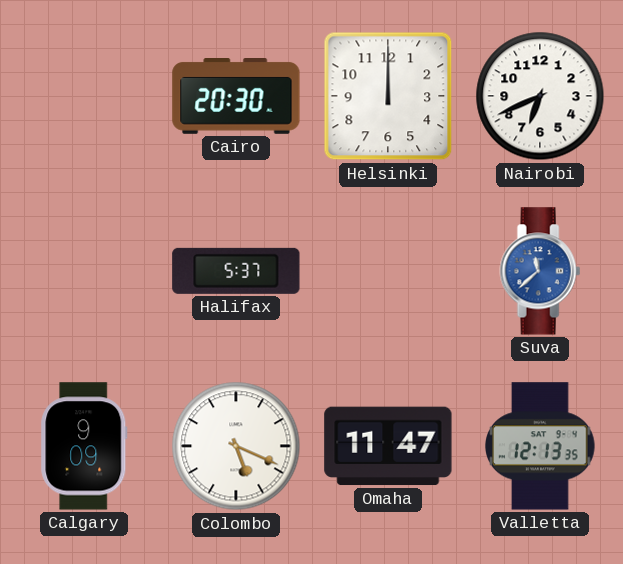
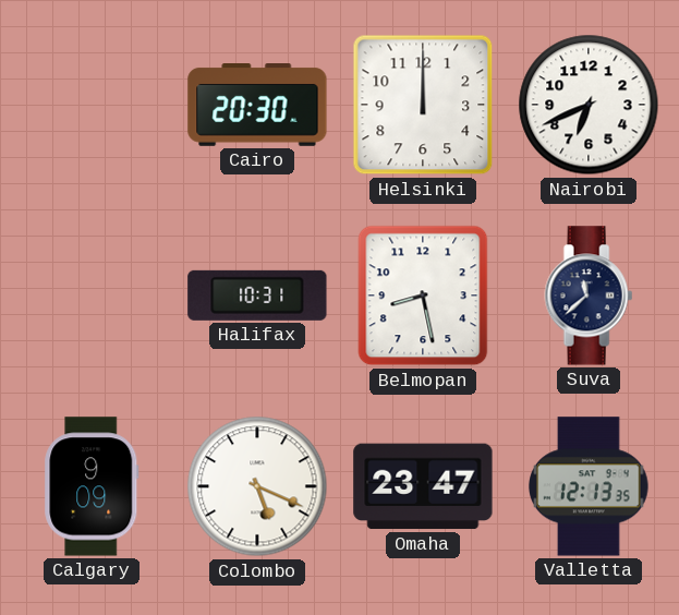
Halifax: 5:37 -> 10:31
Belmopan: none -> 8:28
Suva dial: blue -> navy
Omaha: 11:47 -> 23:47
